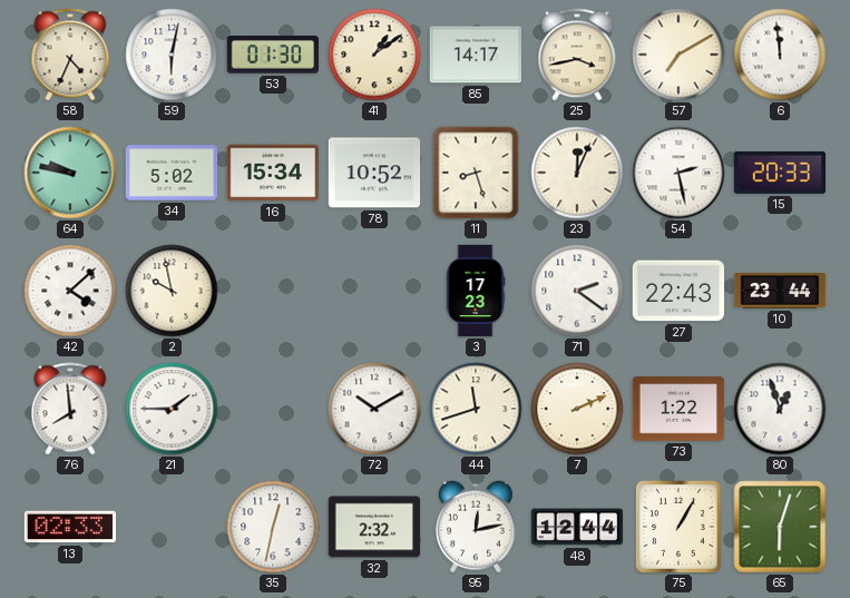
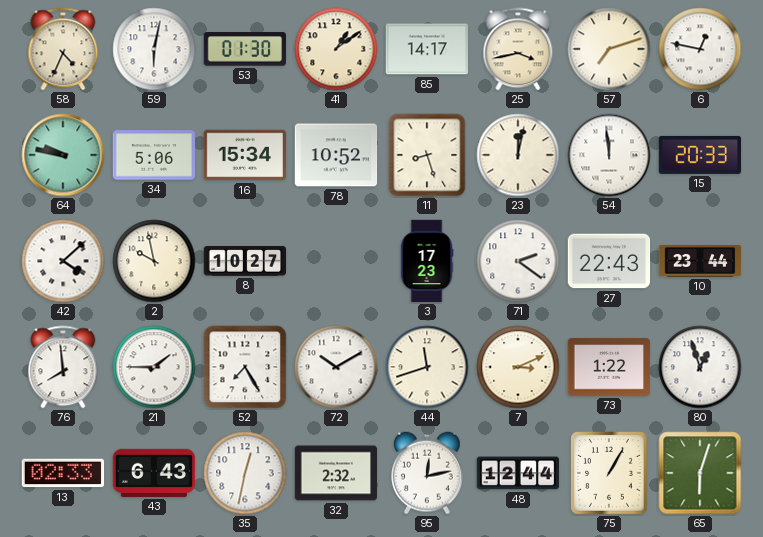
57: 7:10 -> 7:12
6: 11:59 -> 12:47
34: 5:02 -> 5:06
23: 12:04 -> 12:02
54: 2:28 -> 11:59
8: none -> 10:27
52: none -> 7:25
7: 2:11 -> 3:11
43: none -> 6:43
